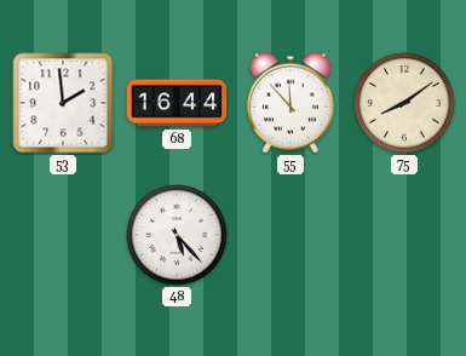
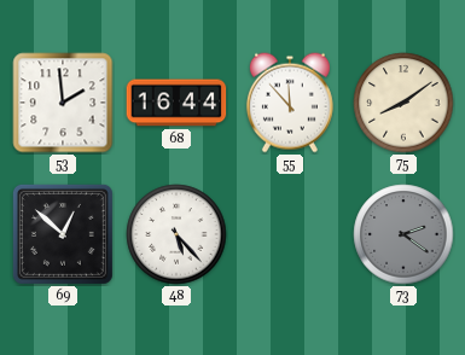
69: none -> 12:52
73: none -> 2:21
